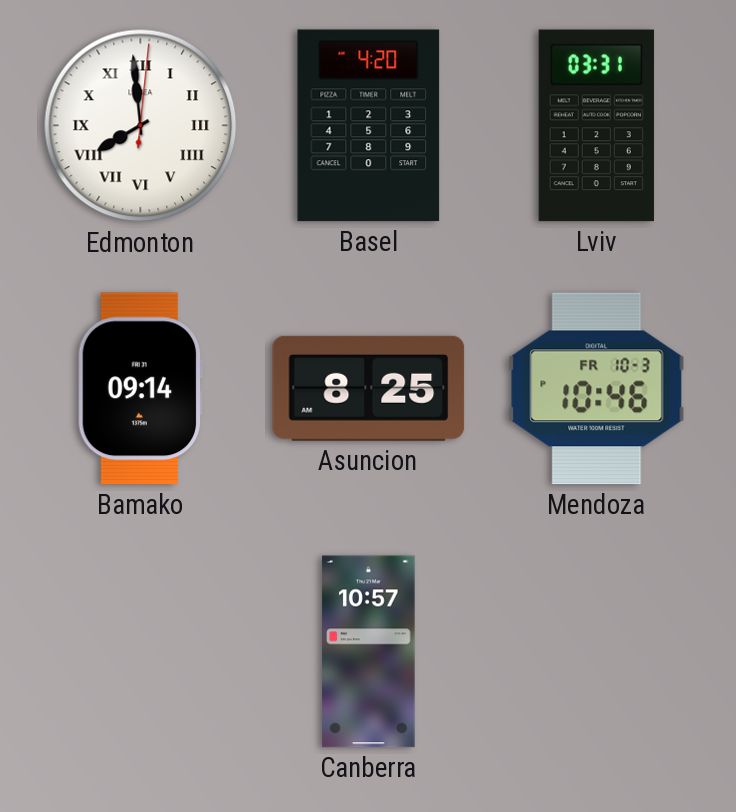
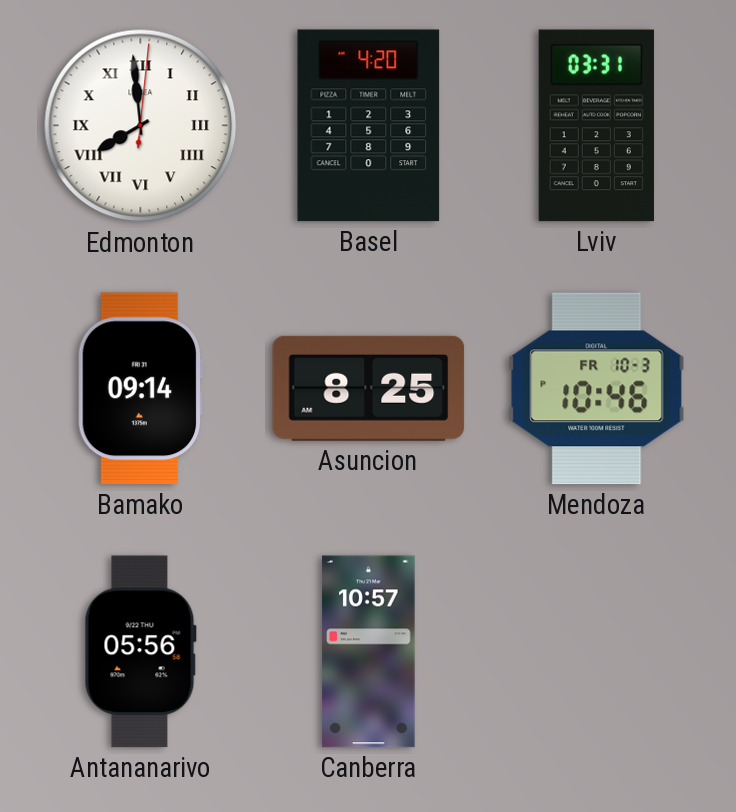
Antananarivo: none -> 05:56
